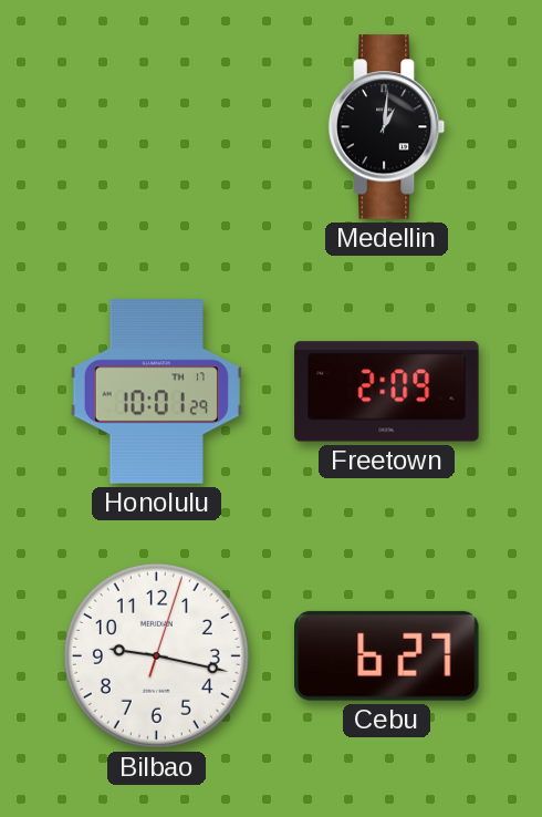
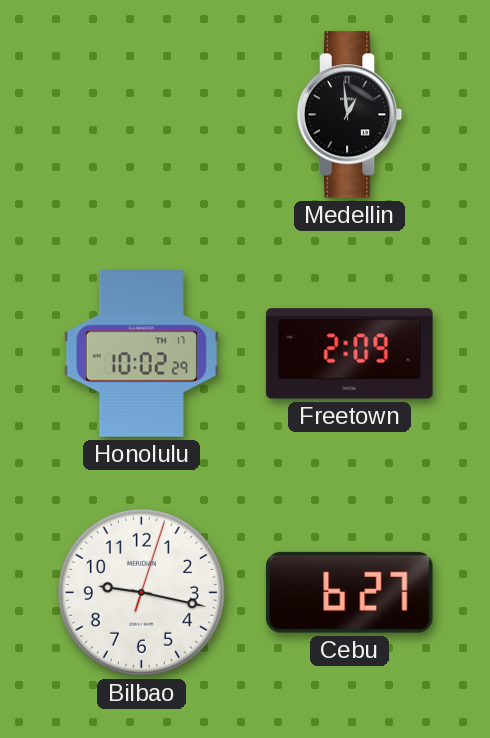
Medellin: 1:01 -> 12:59
Honolulu: 10:01 -> 10:02
